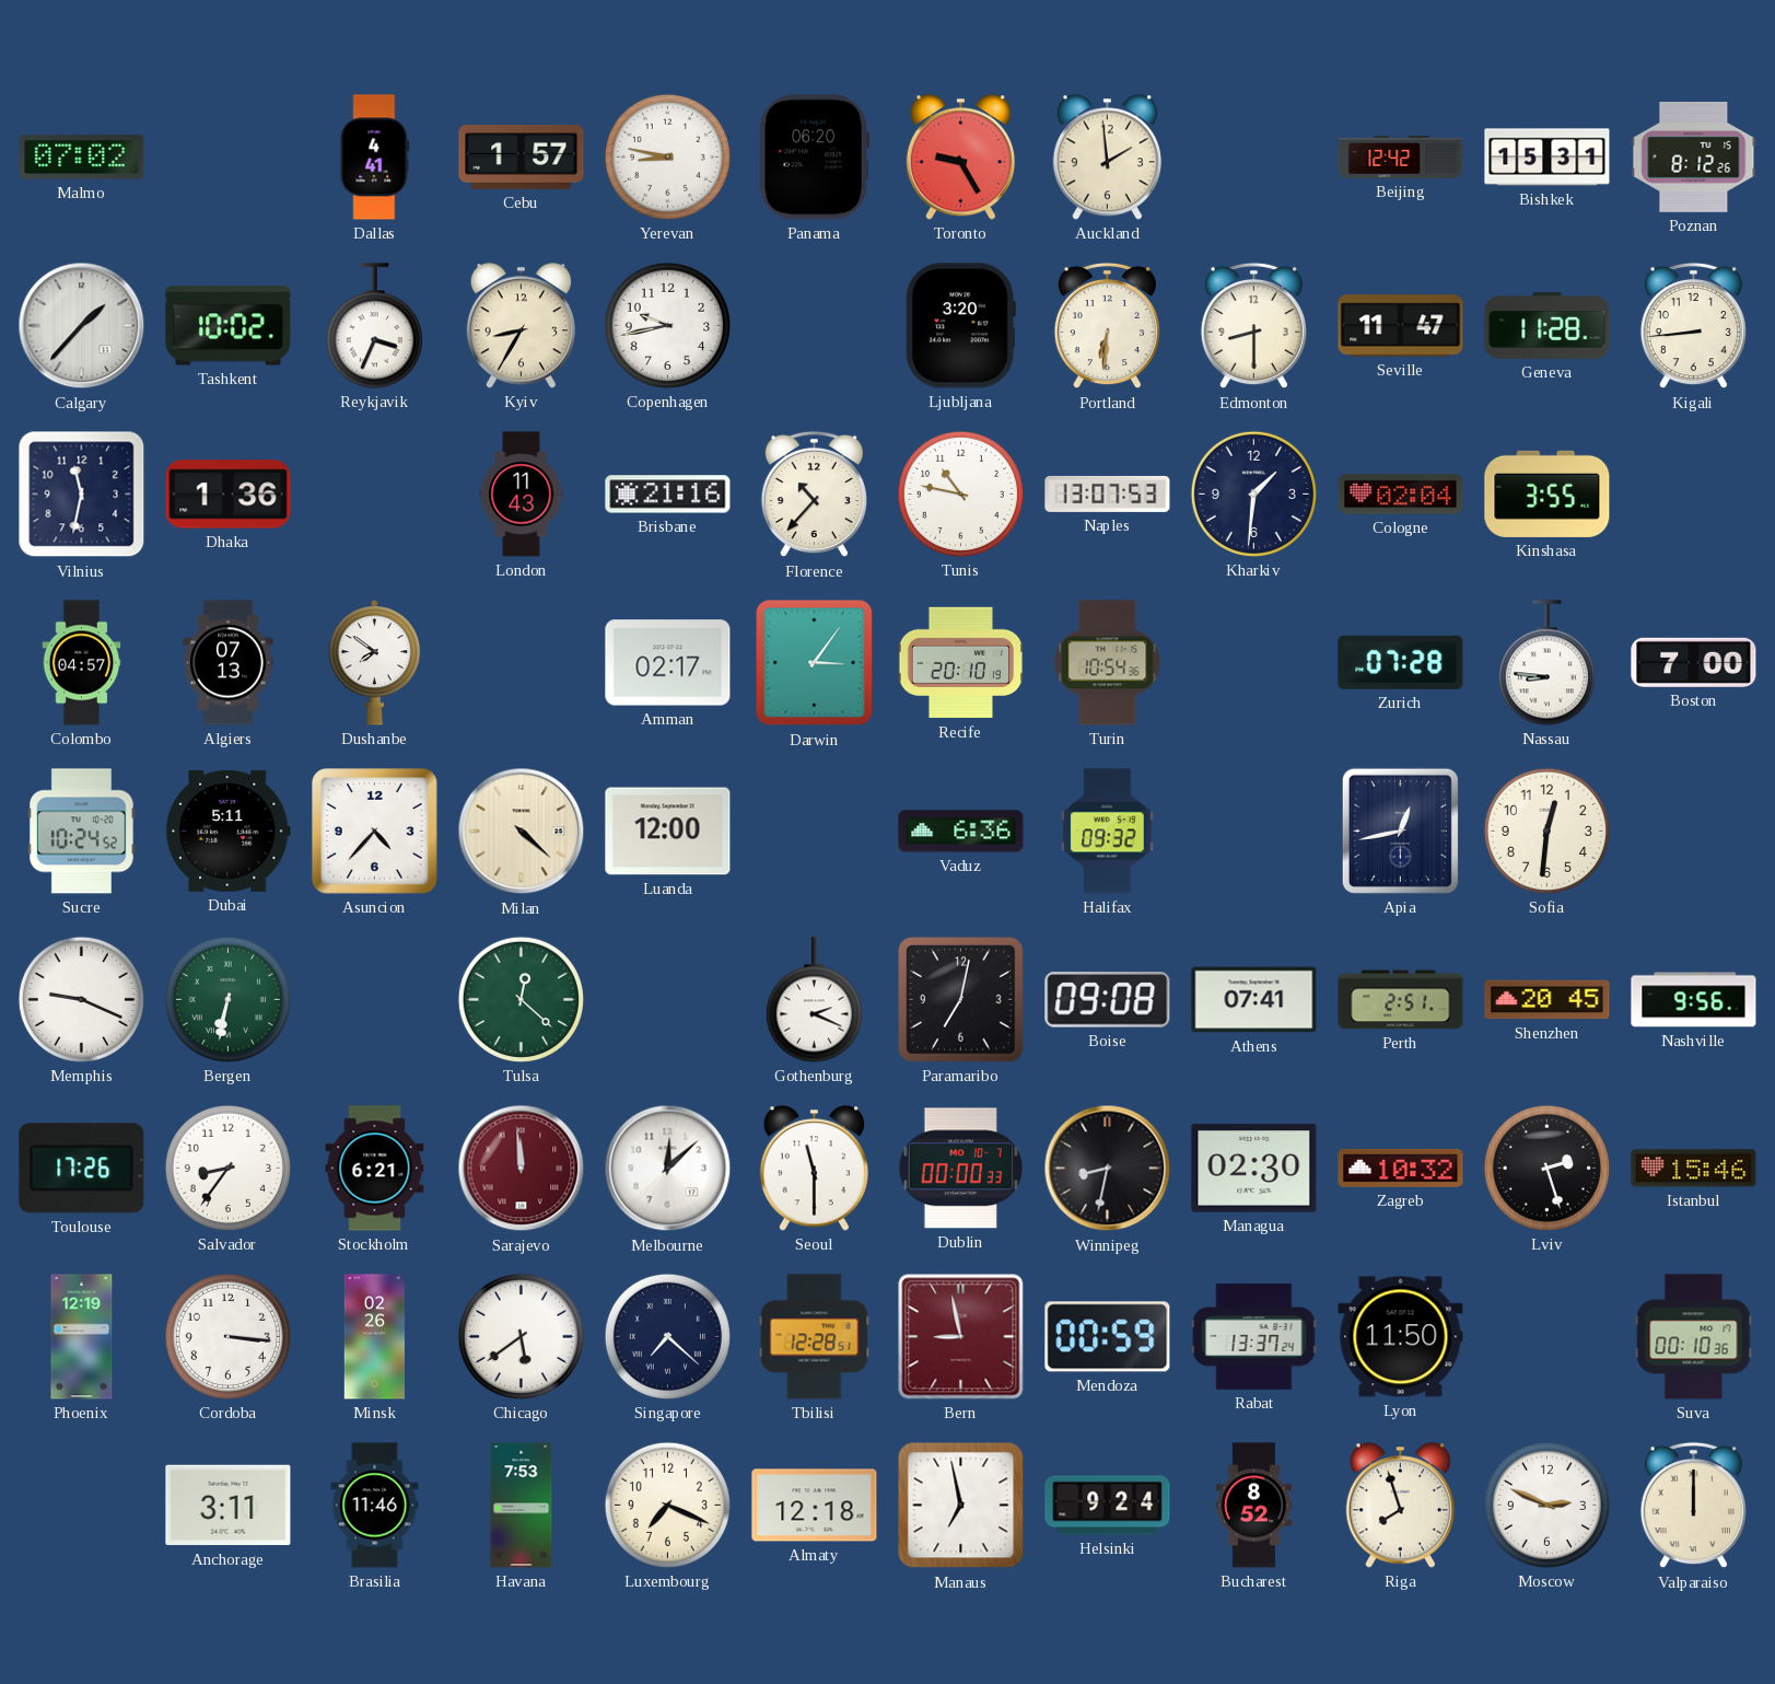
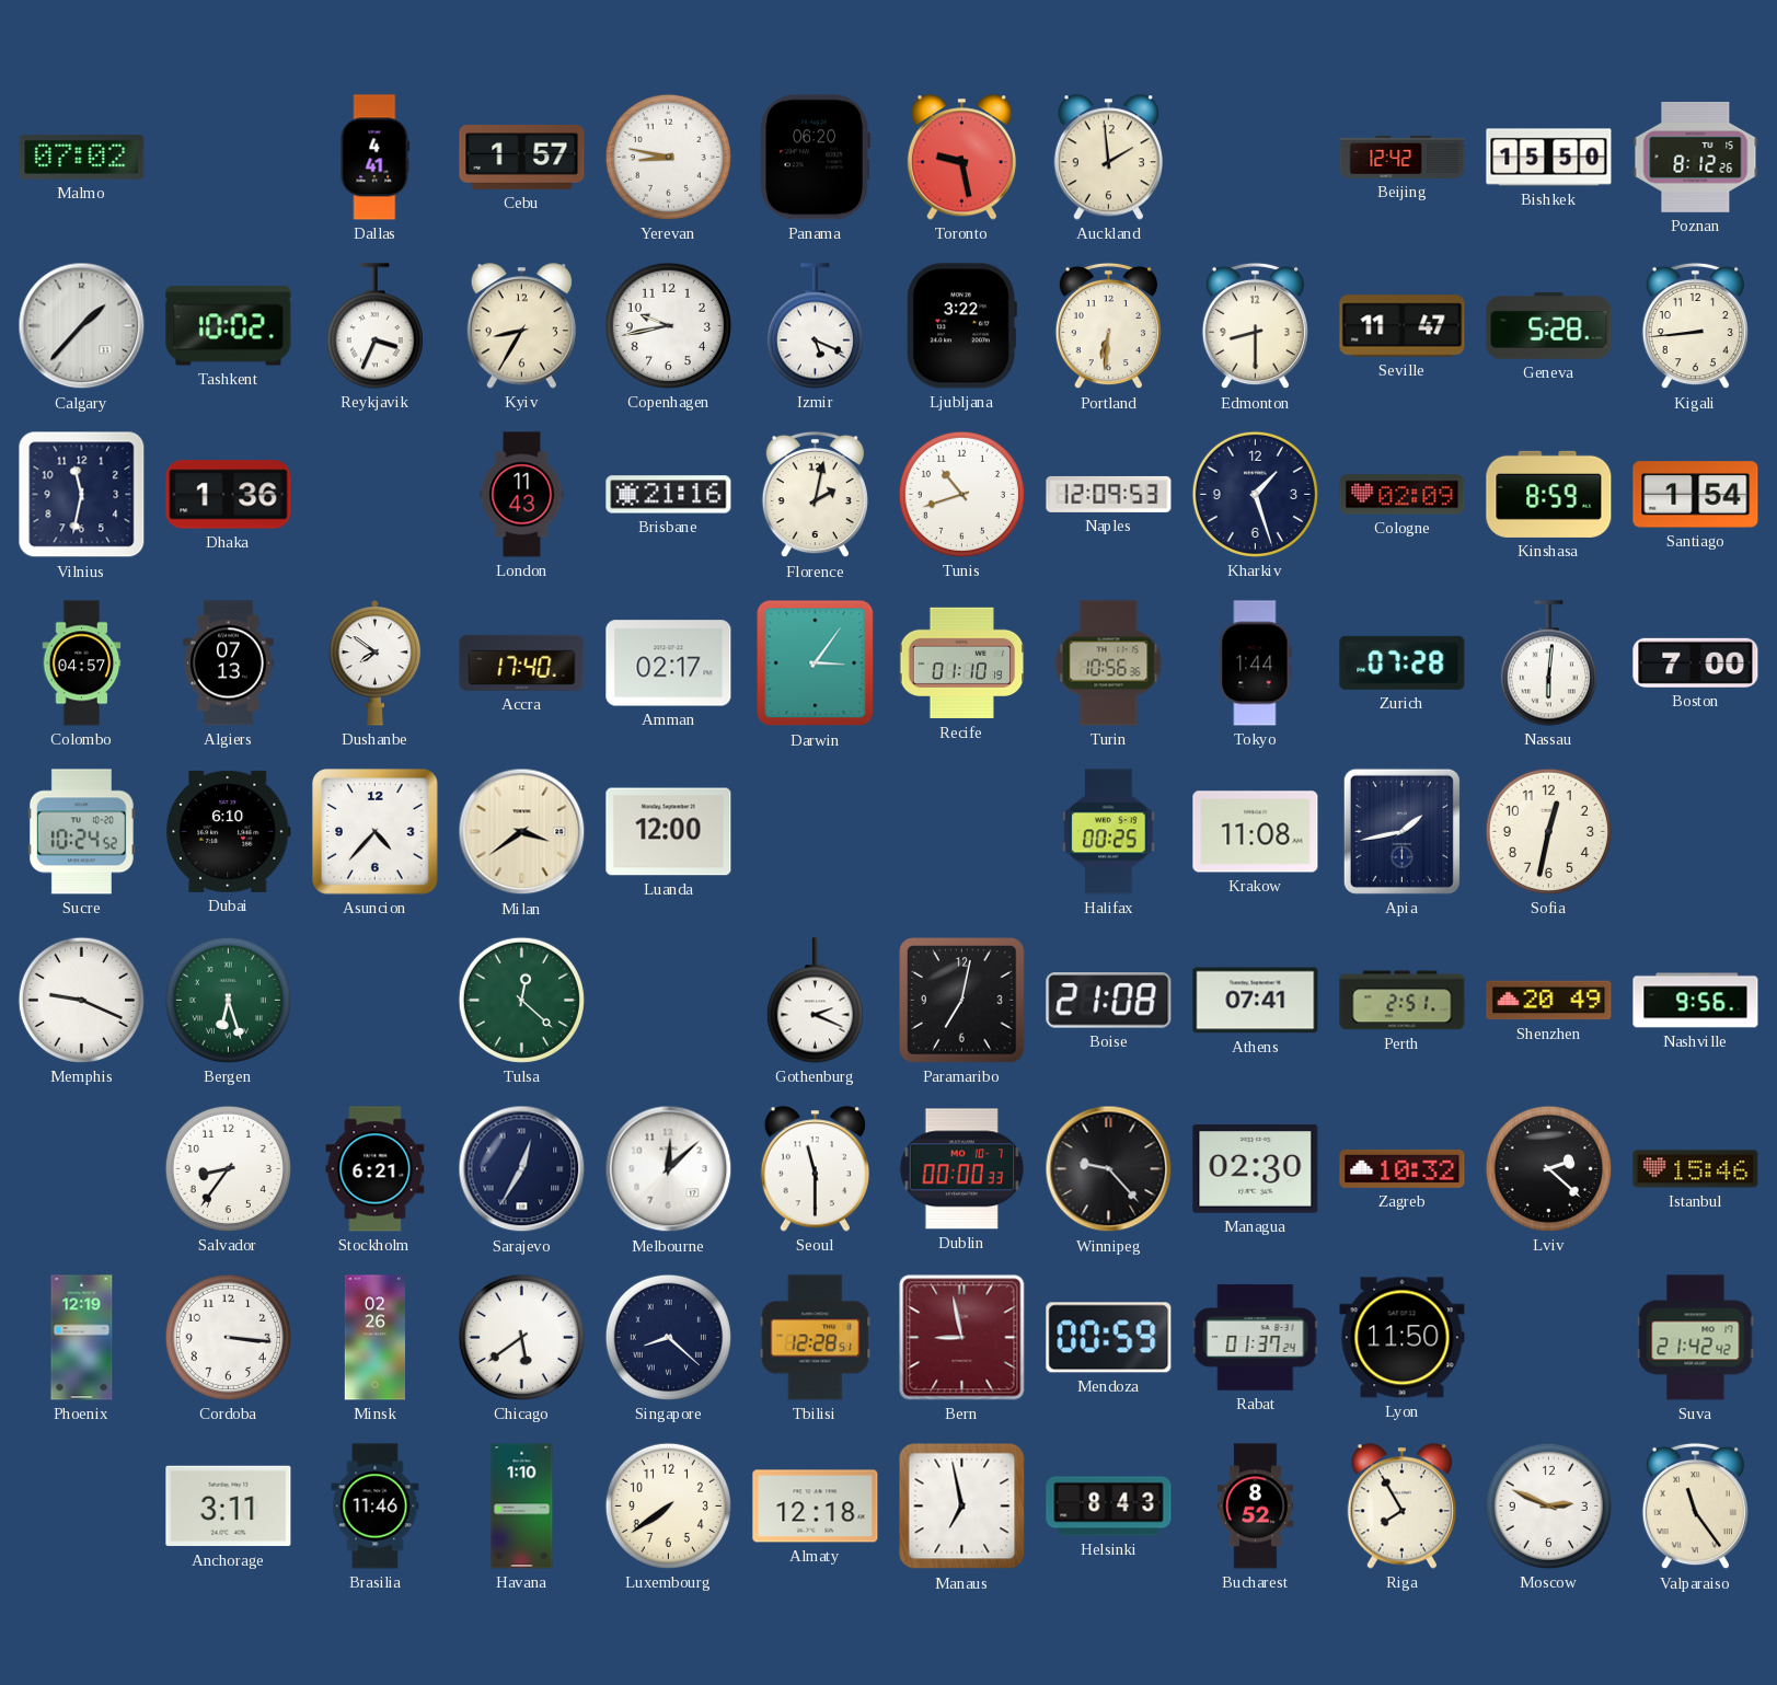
Toronto: 9:25 -> 9:28
Bishkek: 15:31 -> 15:50
Izmir: none -> 5:19
Ljubljana: 3:20 -> 3:22
Geneva: 11:28 -> 5:28
Florence: 10:37 -> 2:02
Tunis: 10:47 -> 10:42
Naples: 13:07 -> 12:09
Kharkiv: 1:31 -> 1:27
Cologne: 02:04 -> 02:09
Kinshasa: 3:55 -> 8:59
Santiago: none -> 1:54
Accra: none -> 17:40
Recife: 20:10 -> 01:10
Turin: 10:54 -> 10:56
Tokyo: none -> 1:44
Nassau: 8:46 -> 6:01
Dubai: 5:11 -> 6:10
Milan: 4:22 -> 3:39
Vaduz: 6:36 -> none
Halifax: 09:32 -> 00:25
Krakow: none -> 11:08
Apia: 12:43 -> 1:43
Sofia: 12:31 -> 12:32
Bergen: 6:32 -> 6:27
Boise: 09:08 -> 21:08
Shenzhen: 20:45 -> 20:49
Toulouse: 17:26 -> none
Sarajevo: 11:59 -> 12:35
Sarajevo dial: burgundy -> navy
Winnipeg: 8:32 -> 9:23
Lviv: 2:27 -> 2:22
Singapore: 7:22 -> 8:22
Rabat: 13:37 -> 01:37
Suva: 00:10 -> 21:42
Havana: 7:53 -> 1:10
Luxembourg: 7:19 -> 7:39
Helsinki: 9:24 -> 8:43
Riga: 7:57 -> 7:55
Valparaiso: 12:00 -> 11:24
